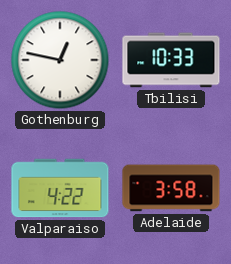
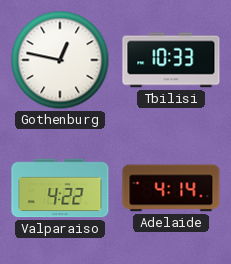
Adelaide: 3:58 -> 4:14
